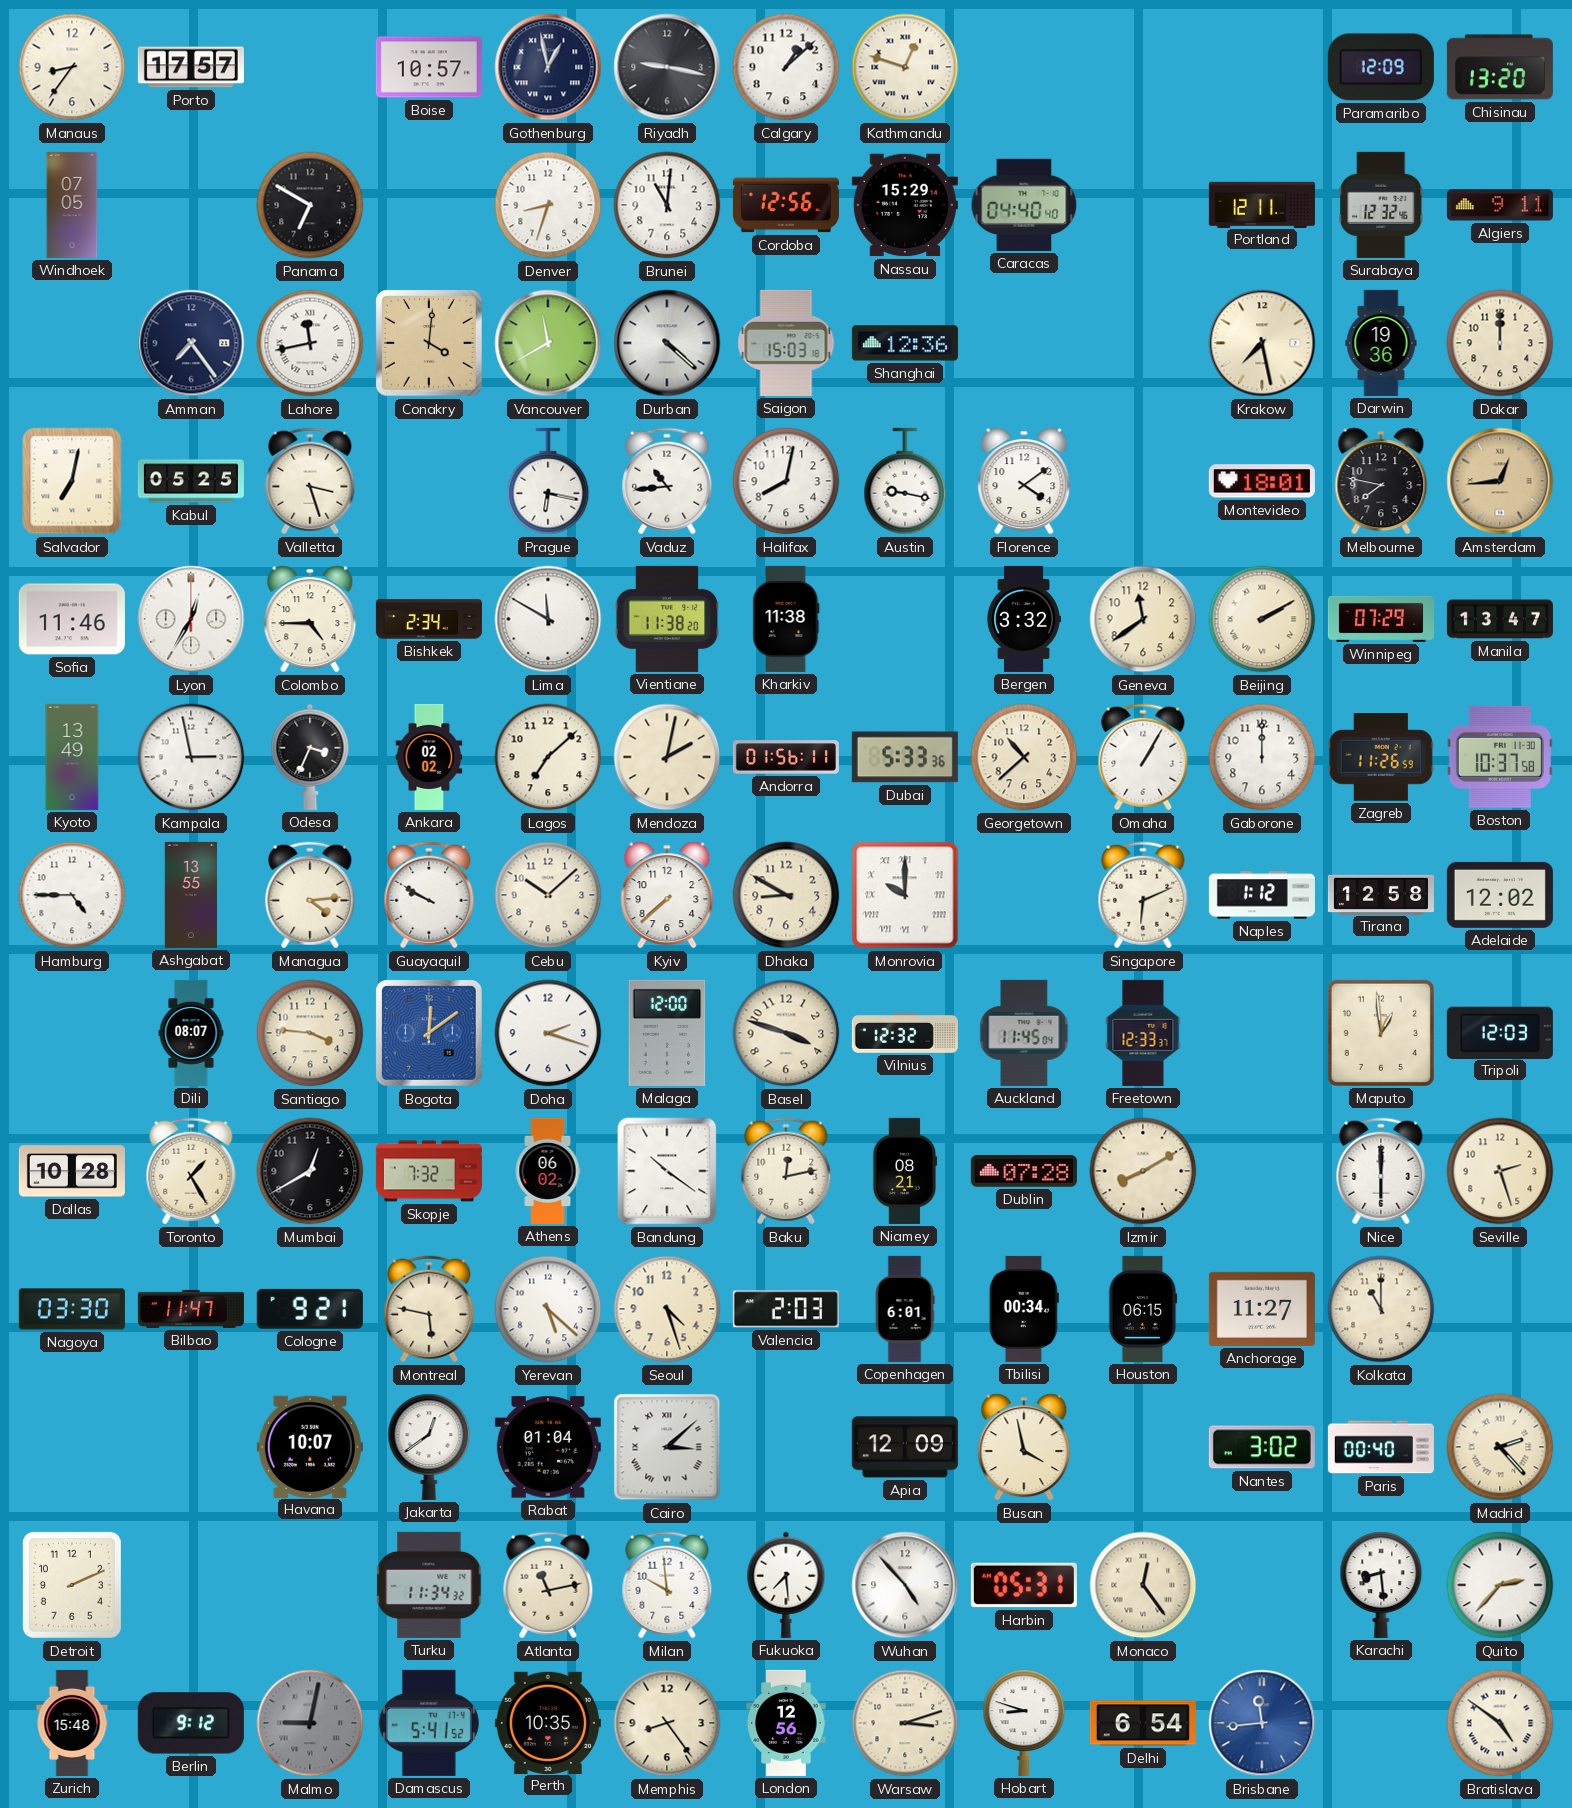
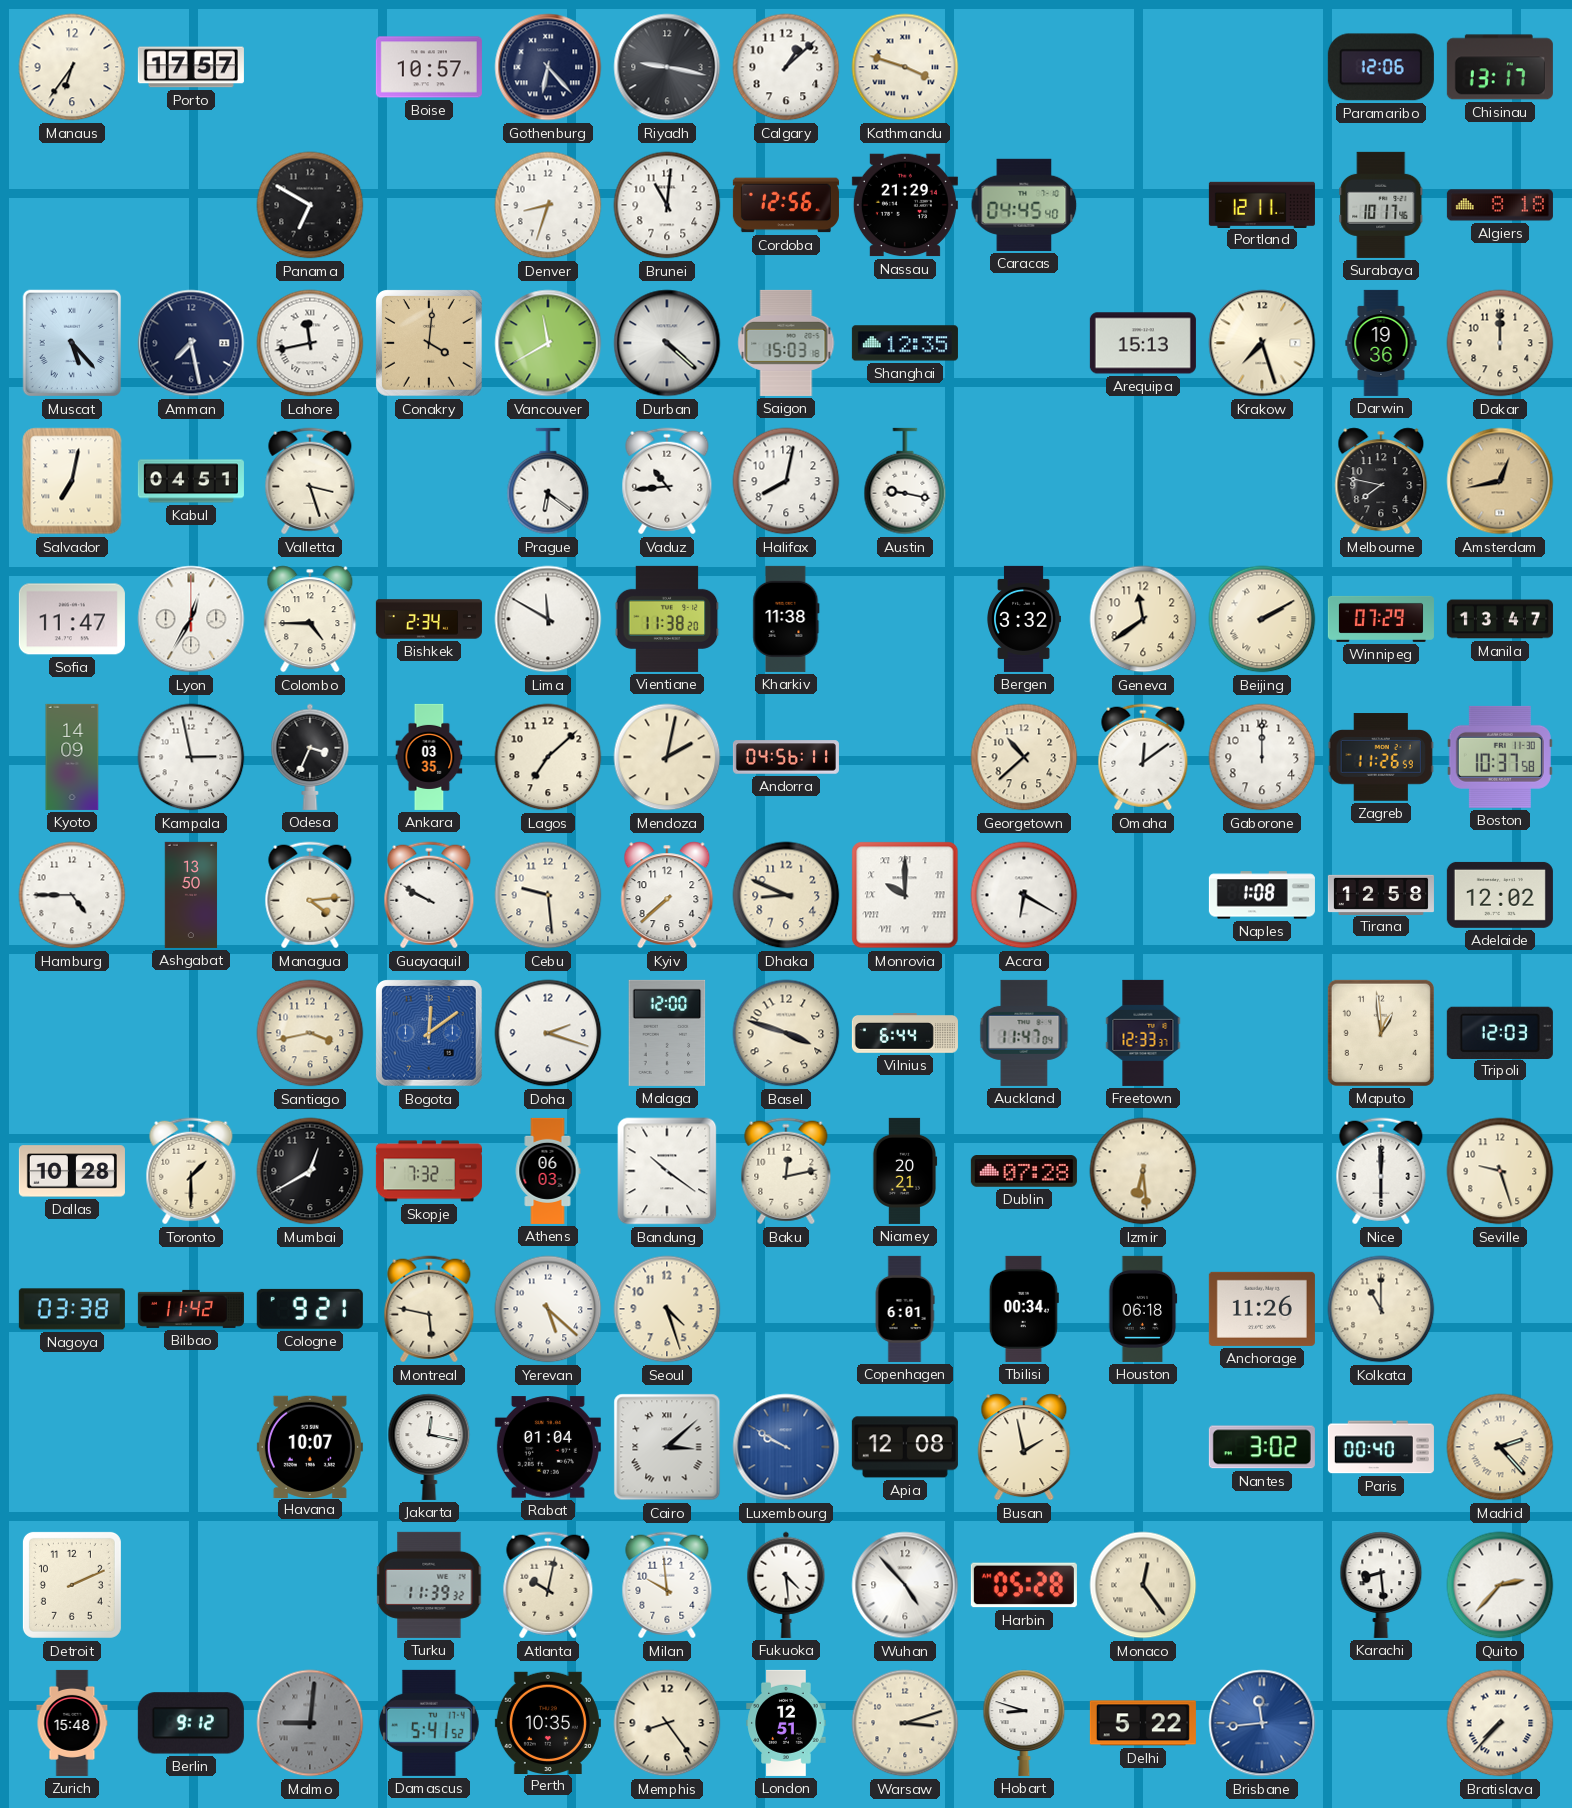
Manaus: 8:36 -> 6:36
Gothenburg: 12:58 -> 6:23
Kathmandu: 12:48 -> 3:48
Paramaribo: 12:09 -> 12:06
Chisinau: 13:20 -> 13:17
Windhoek: 07:05 -> none
Nassau: 15:29 -> 21:29
Caracas: 04:40 -> 04:45
Surabaya: 12:32 -> 10:17
Algiers: 9:11 -> 8:18
Muscat: none -> 5:23
Amman: 7:24 -> 7:28
Shanghai: 12:36 -> 12:35
Arequipa: none -> 15:13
Krakow: 7:28 -> 7:27
Kabul: 05:25 -> 04:51
Prague: 6:17 -> 6:21
Florence: 4:09 -> none
Montevideo: 18:01 -> none
Amsterdam: 12:44 -> 12:43
Sofia: 11:46 -> 11:47
Kyoto: 13:49 -> 14:09
Ankara: 02:02 -> 03:35
Andorra: 01:56 -> 04:56
Dubai: 5:33 -> none
Omaha: 1:05 -> 12:09
Ashgabat: 13:55 -> 13:50
Cebu: 10:08 -> 9:29
Dhaka: 8:50 -> 8:49
Accra: none -> 6:20
Singapore: 6:11 -> none
Naples: 1:12 -> 1:08
Dili: 08:07 -> none
Santiago: 3:46 -> 3:43
Vilnius: 12:32 -> 6:44
Auckland: 11:45 -> 11:47
Toronto: 1:25 -> 1:30
Athens: 06:02 -> 06:03
Niamey: 08:21 -> 20:21
Izmir: 8:10 -> 6:29
Seville: 2:27 -> 9:27
Nagoya: 03:30 -> 03:38
Bilbao: 11:47 -> 11:42
Valencia: 2:03 -> none
Houston: 06:15 -> 06:18
Anchorage: 11:27 -> 11:26
Jakarta: 12:39 -> 12:17
Luxembourg: none -> 9:50
Apia: 12:09 -> 12:08
Busan: 3:58 -> 1:58
Turku: 11:34 -> 11:39
Atlanta: 11:13 -> 10:02
Fukuoka: 7:29 -> 4:29
Harbin: 05:31 -> 05:28
Malmo: 9:02 -> 9:01
London: 12:56 -> 12:51
Delhi: 6:54 -> 5:22
Bratislava: 4:51 -> 7:37
